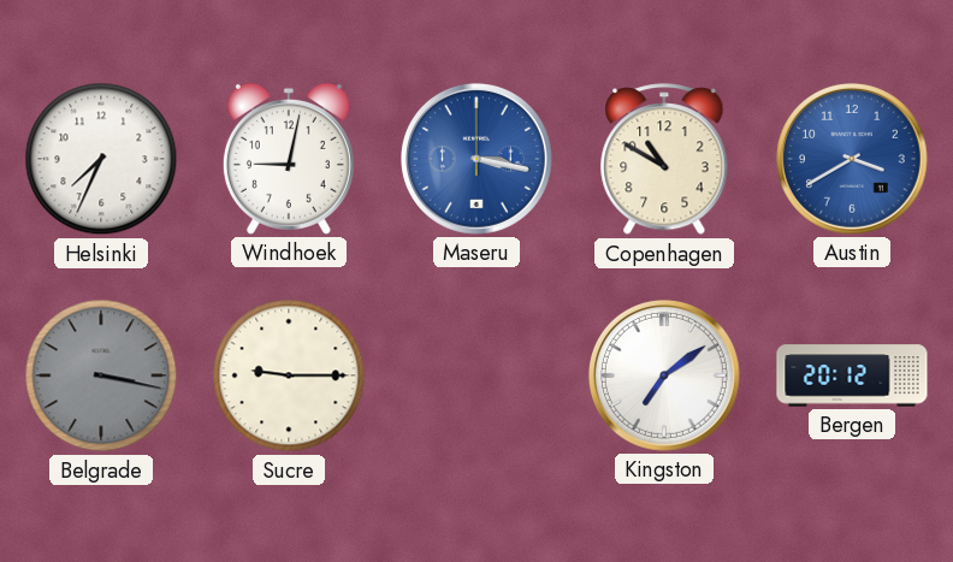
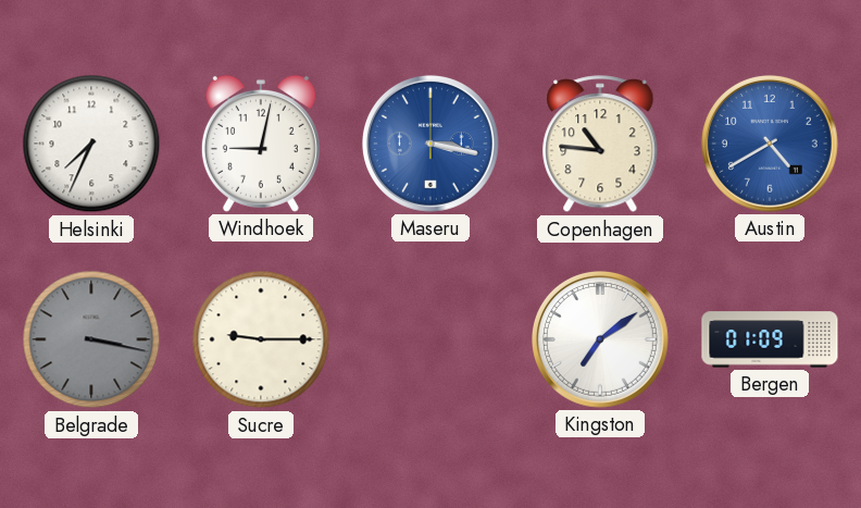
Copenhagen: 10:50 -> 10:46
Austin: 3:40 -> 4:40
Bergen: 20:12 -> 01:09
